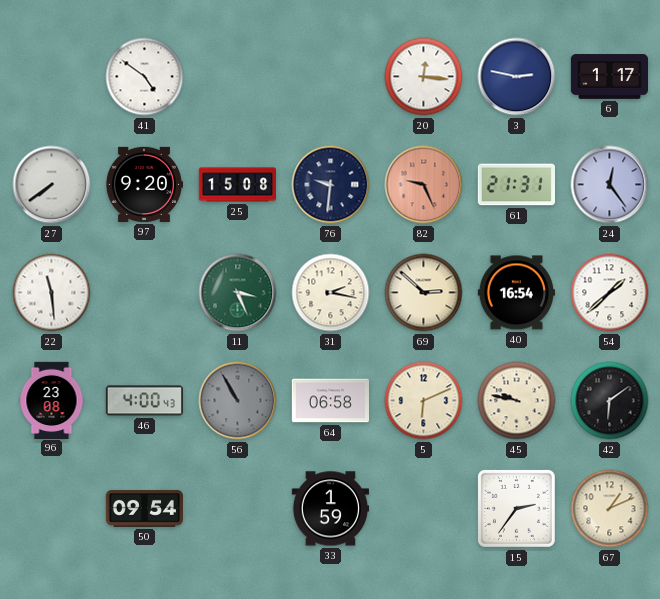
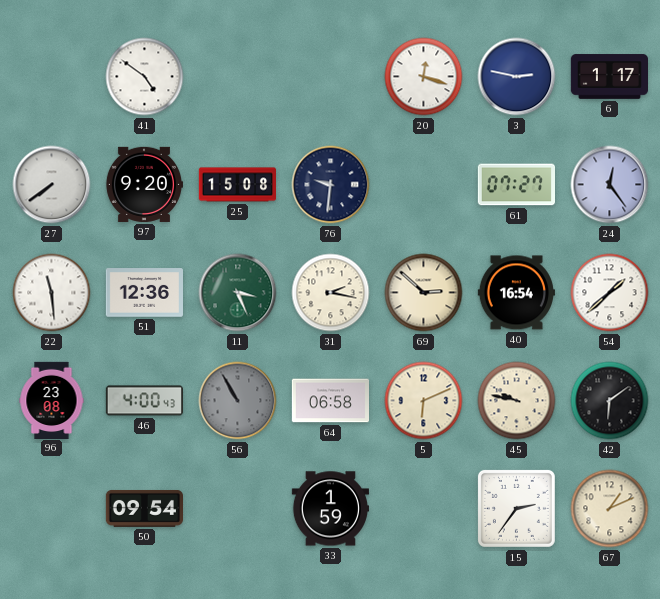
20: 12:16 -> 12:18
82: 9:26 -> none
61: 21:31 -> 07:27
51: none -> 12:36
